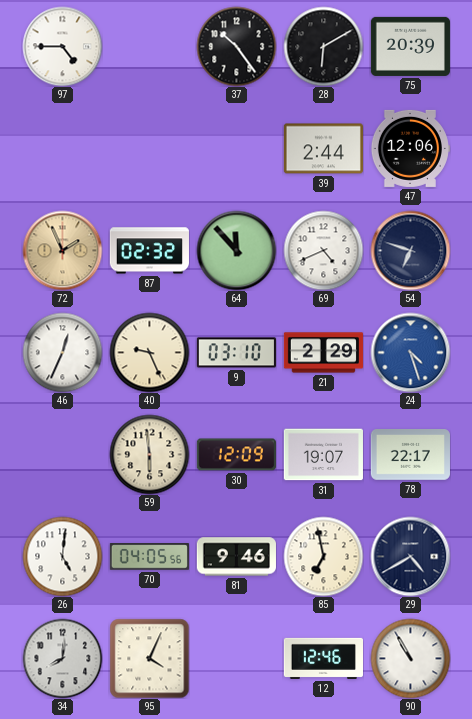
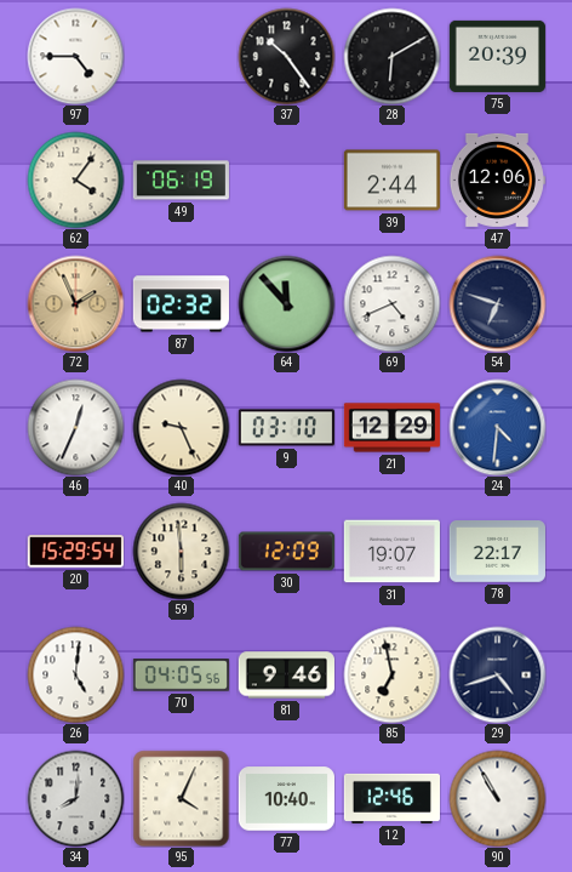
62: none -> 4:06
49: none -> 06:19
21: 2:29 -> 12:29
24: 4:27 -> 4:31
20: none -> 15:29
29: 4:40 -> 4:42
77: none -> 10:40
